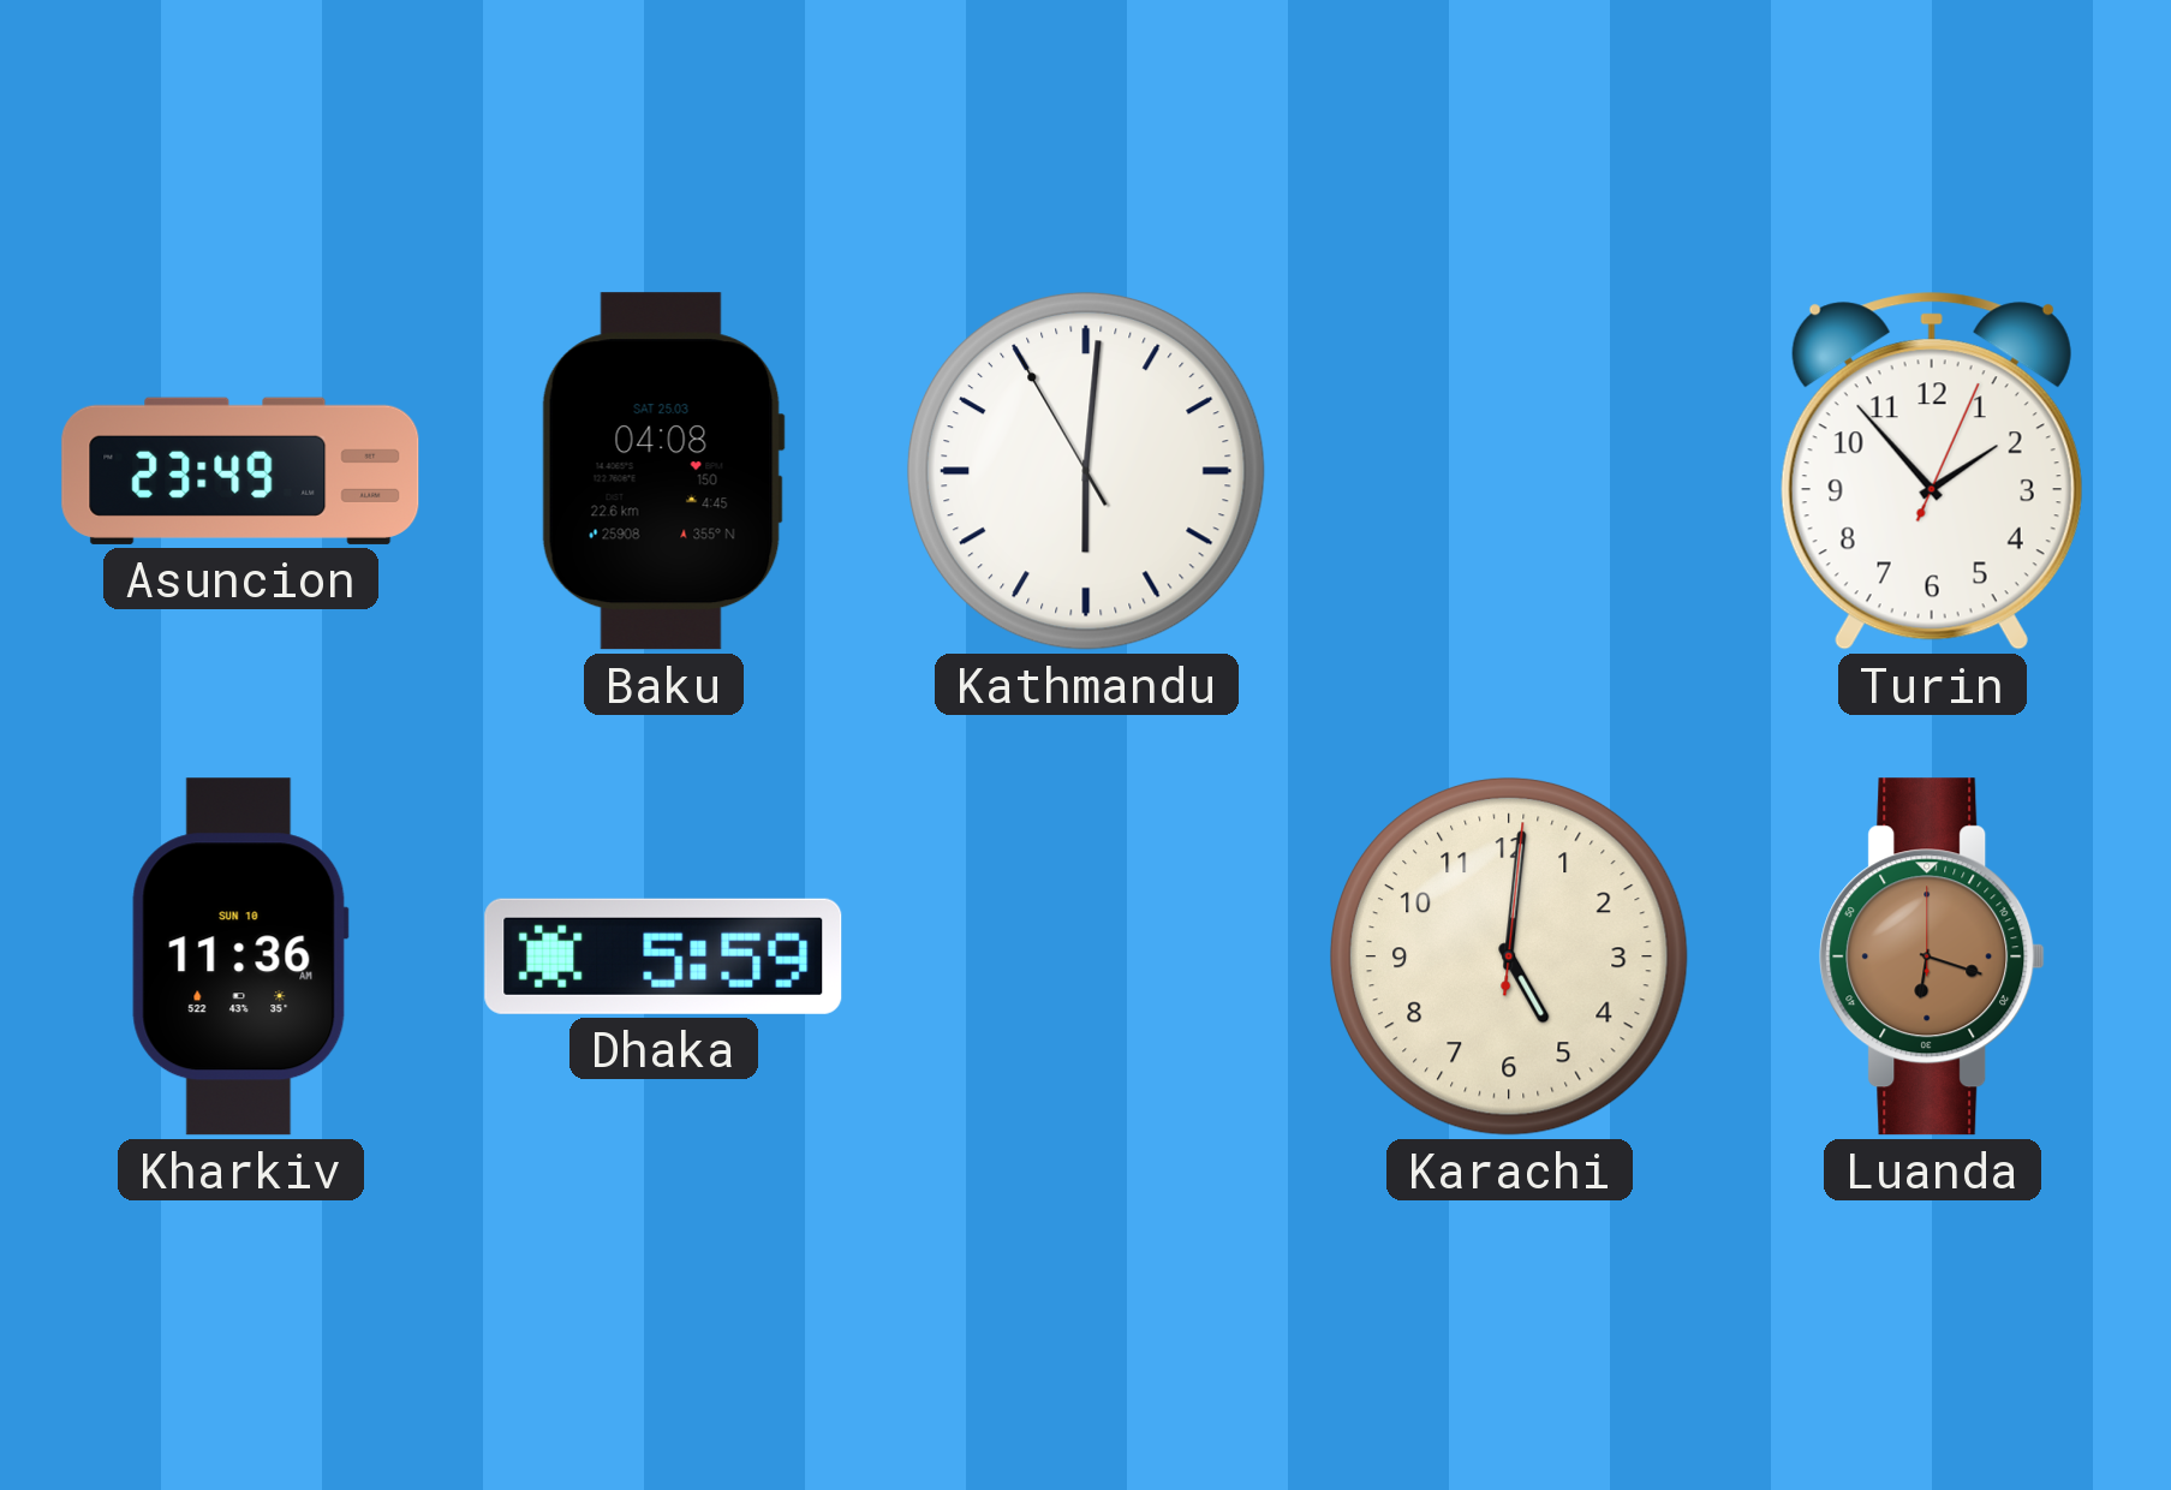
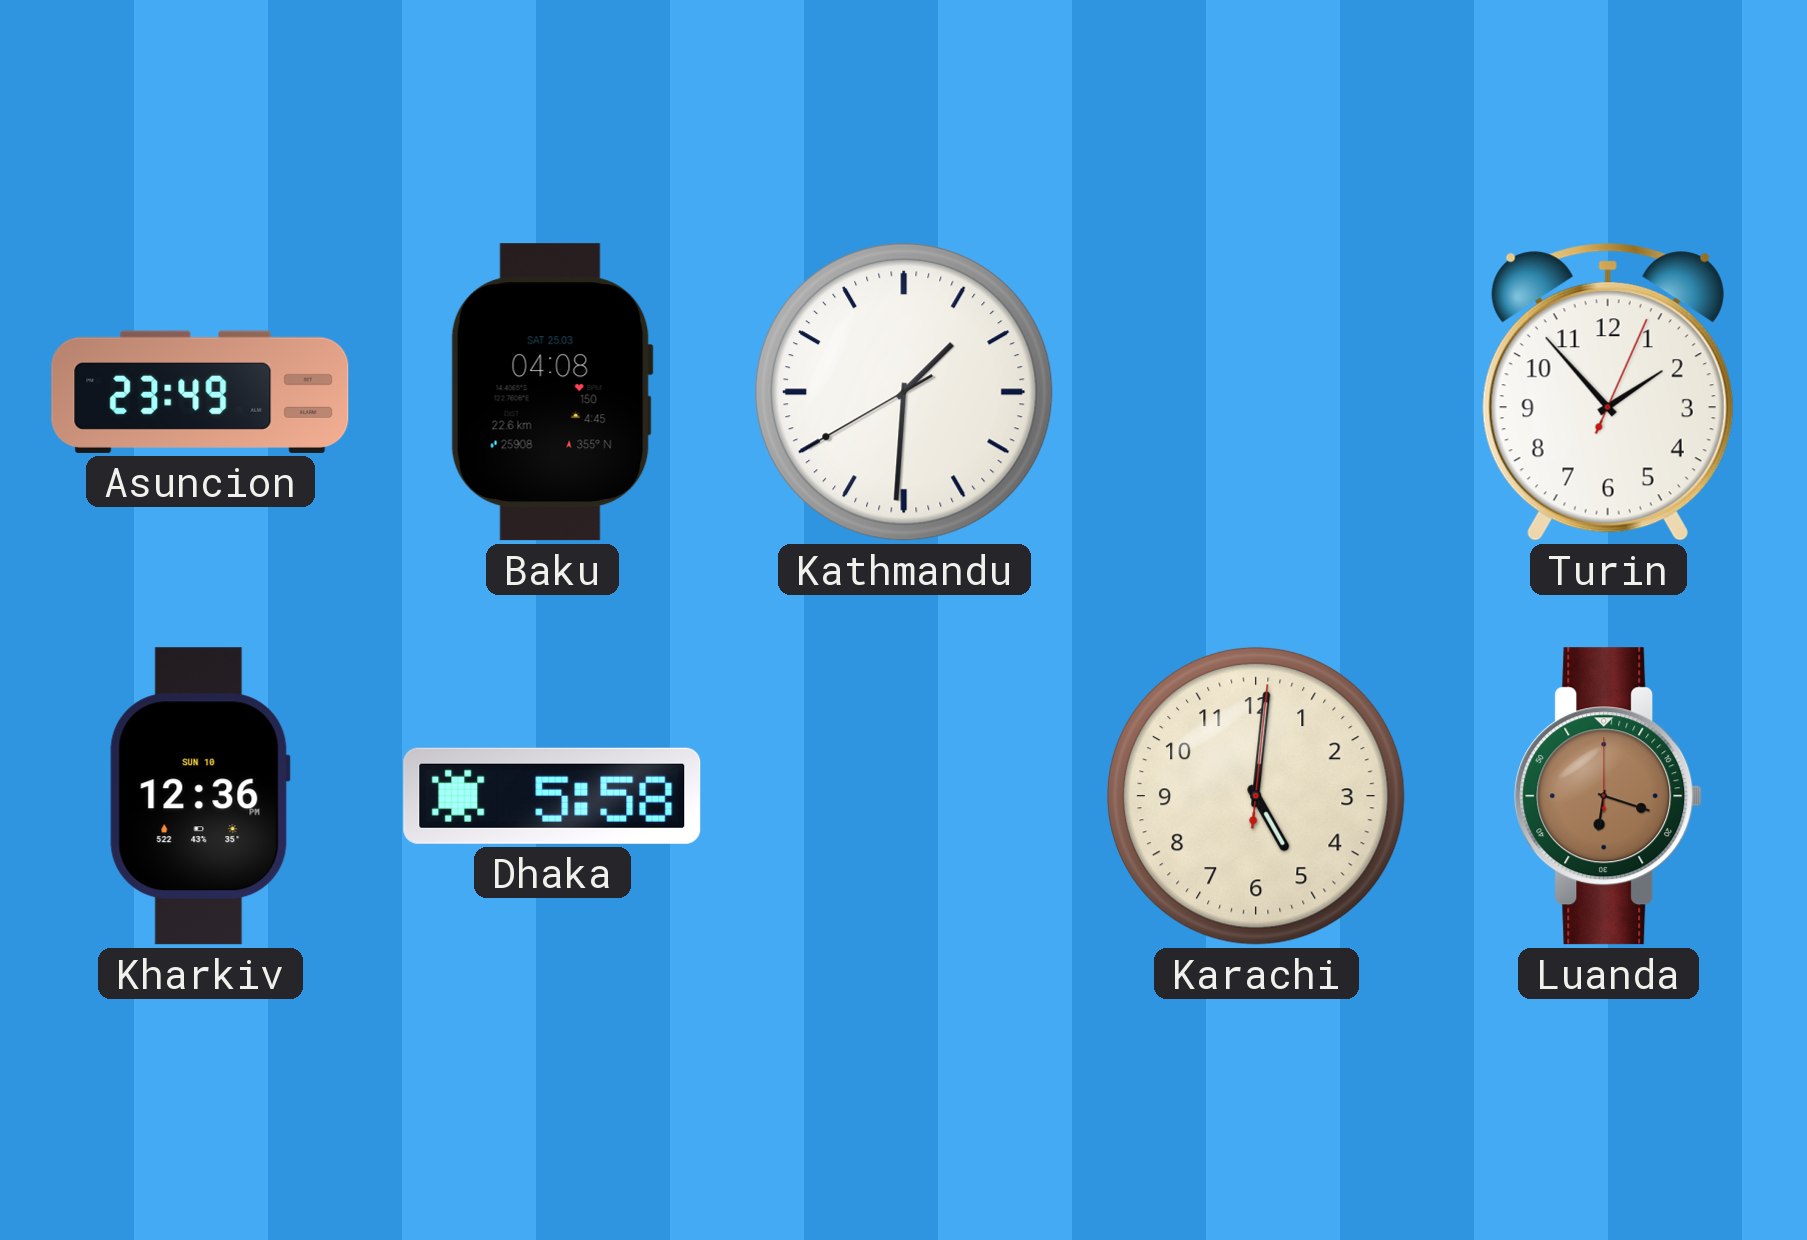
Kathmandu: 6:00 -> 1:30
Kharkiv: 11:36 -> 12:36
Dhaka: 5:59 -> 5:58
